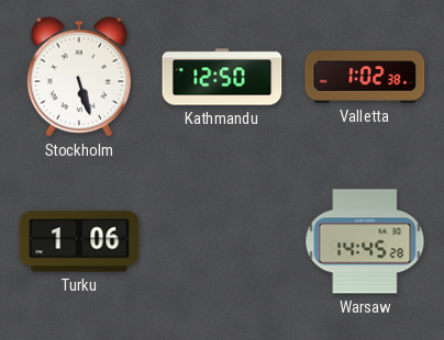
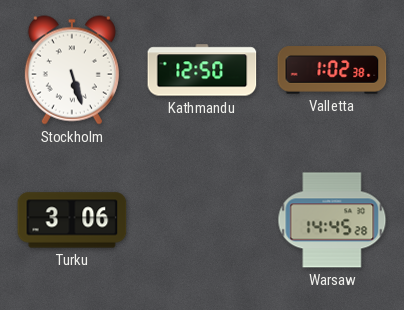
Turku: 1:06 -> 3:06
